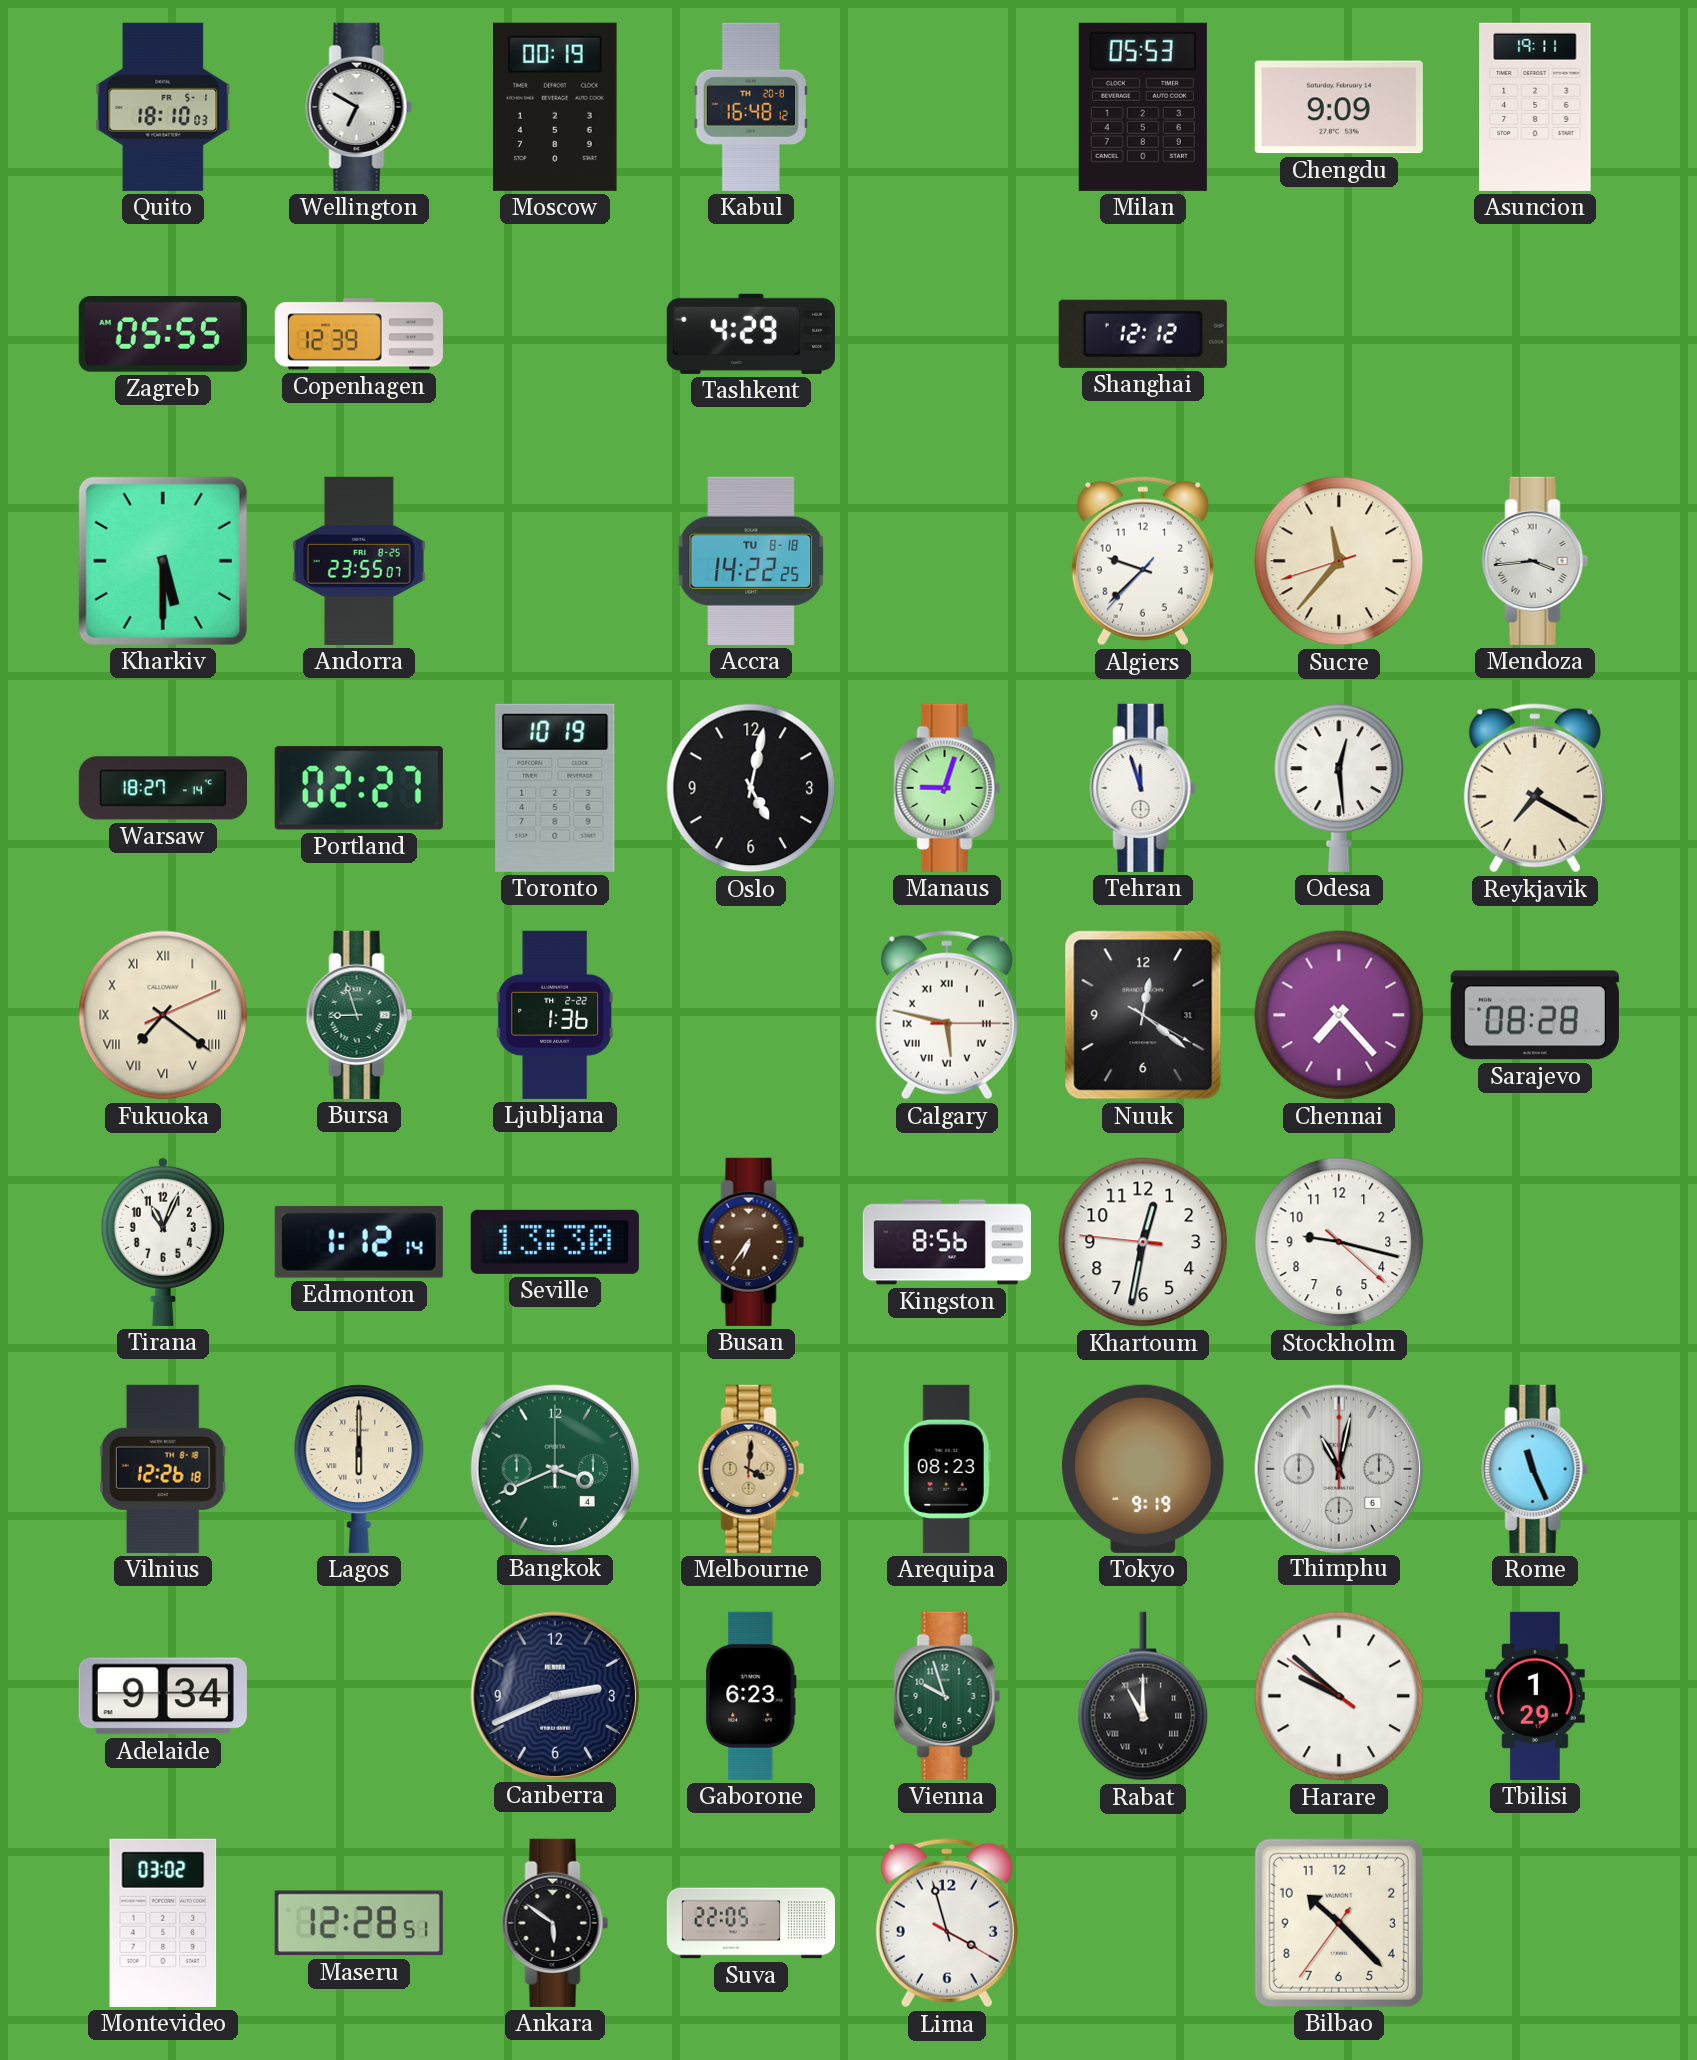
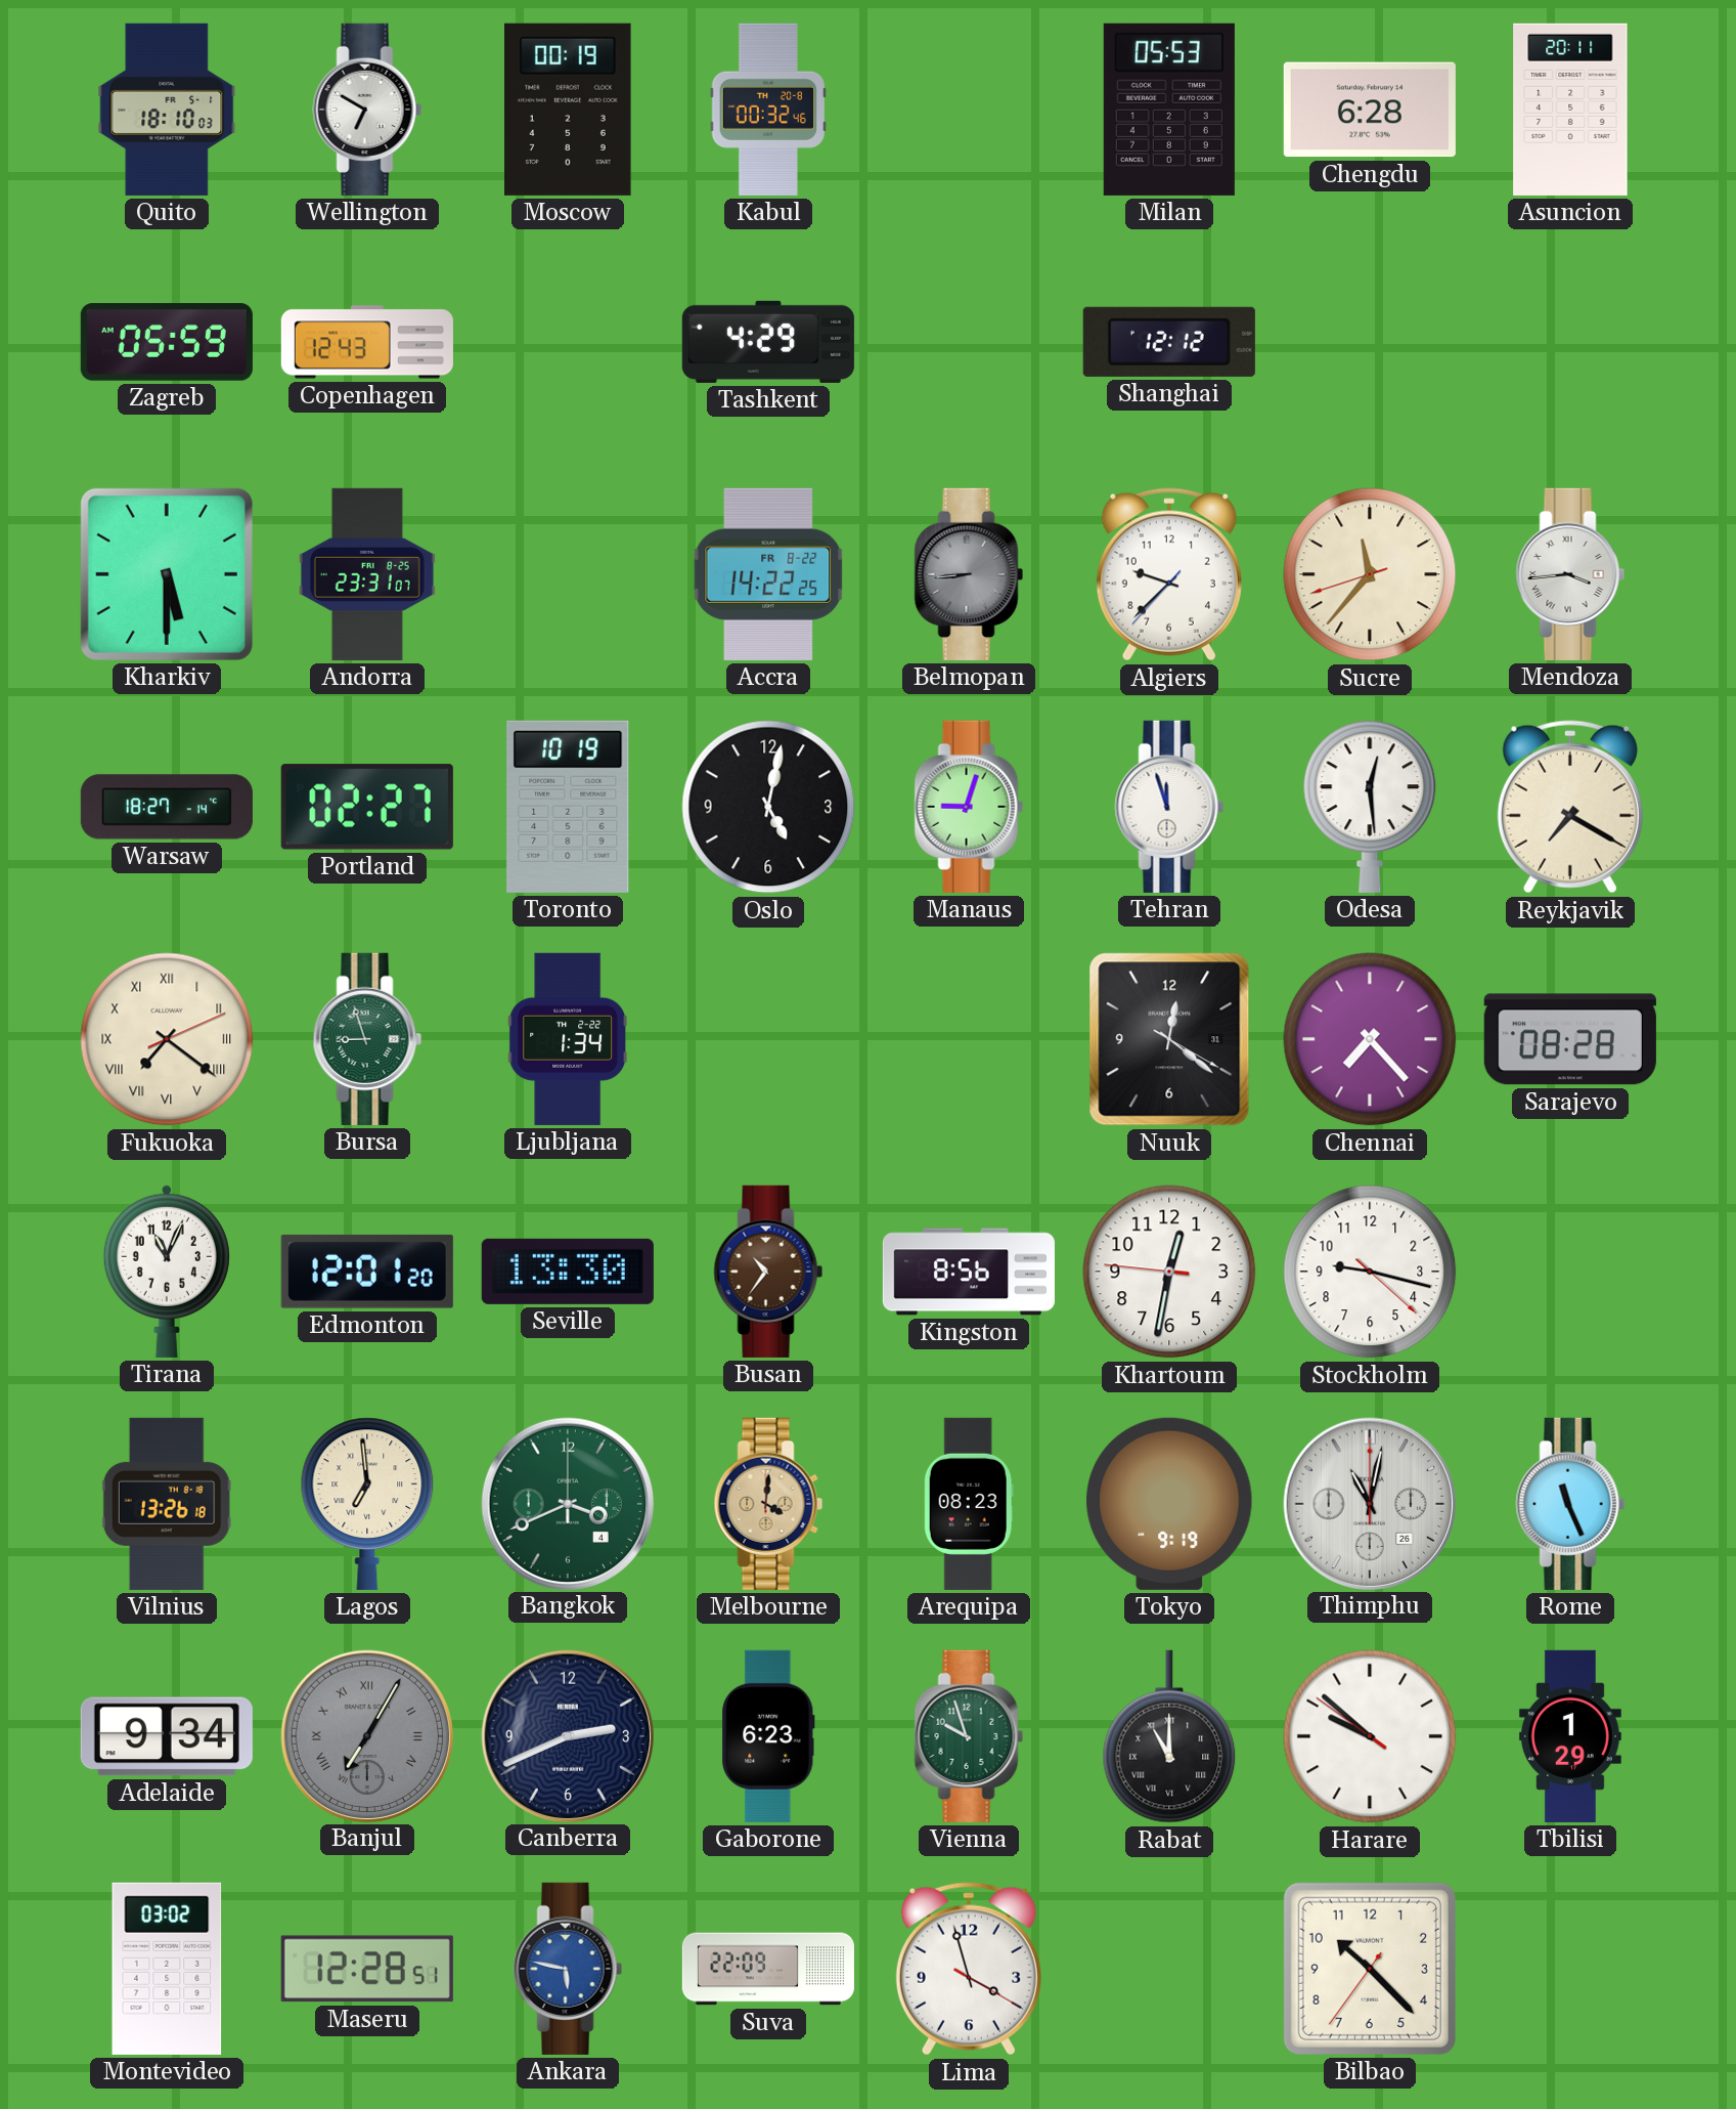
Kabul: 16:48 -> 00:32
Chengdu: 9:09 -> 6:28
Asuncion: 19:11 -> 20:11
Zagreb: 05:55 -> 05:59
Copenhagen: 12:39 -> 12:43
Andorra: 23:55 -> 23:31
Accra date: TU 8-18 -> FR 8-22
Belmopan: none -> 8:44
Ljubljana: 1:36 -> 1:34
Calgary: 5:47 -> none
Edmonton: 1:12 -> 12:01
Busan: 6:36 -> 10:36
Vilnius: 12:26 -> 13:26
Lagos: 6:00 -> 6:59
Thimphu date: 6 -> 26
Banjul: none -> 7:05
Ankara: 5:51 -> 5:47
Ankara dial: black -> blue
Suva: 22:05 -> 22:09
